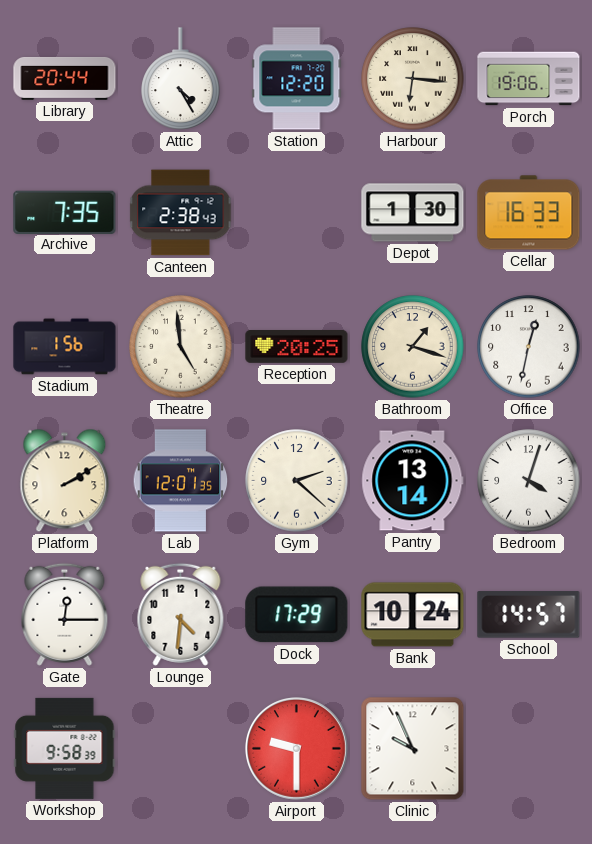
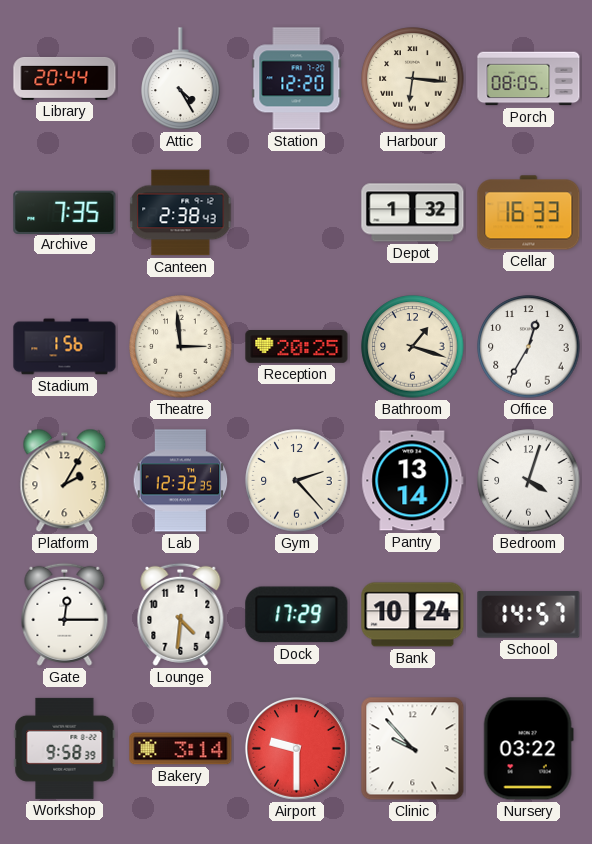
Porch: 19:06 -> 08:05
Depot: 1:30 -> 1:32
Theatre: 4:59 -> 2:59
Office: 12:32 -> 12:35
Platform: 2:10 -> 2:05
Lab: 12:01 -> 12:32
Gym: 2:22 -> 2:23
Bakery: none -> 3:14
Clinic: 9:56 -> 9:53
Nursery: none -> 03:22
